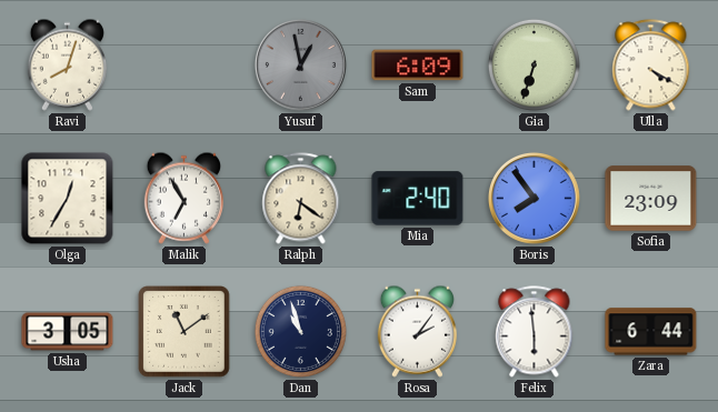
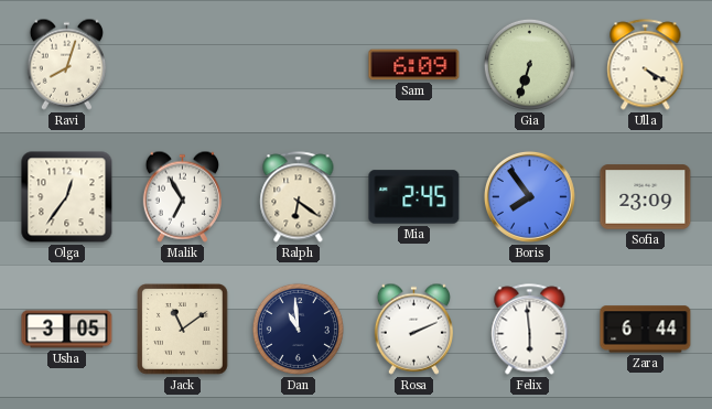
Yusuf: 12:58 -> none
Olga: 12:35 -> 12:36
Mia: 2:40 -> 2:45
Dan: 10:57 -> 10:59
Rosa: 2:06 -> 2:11
